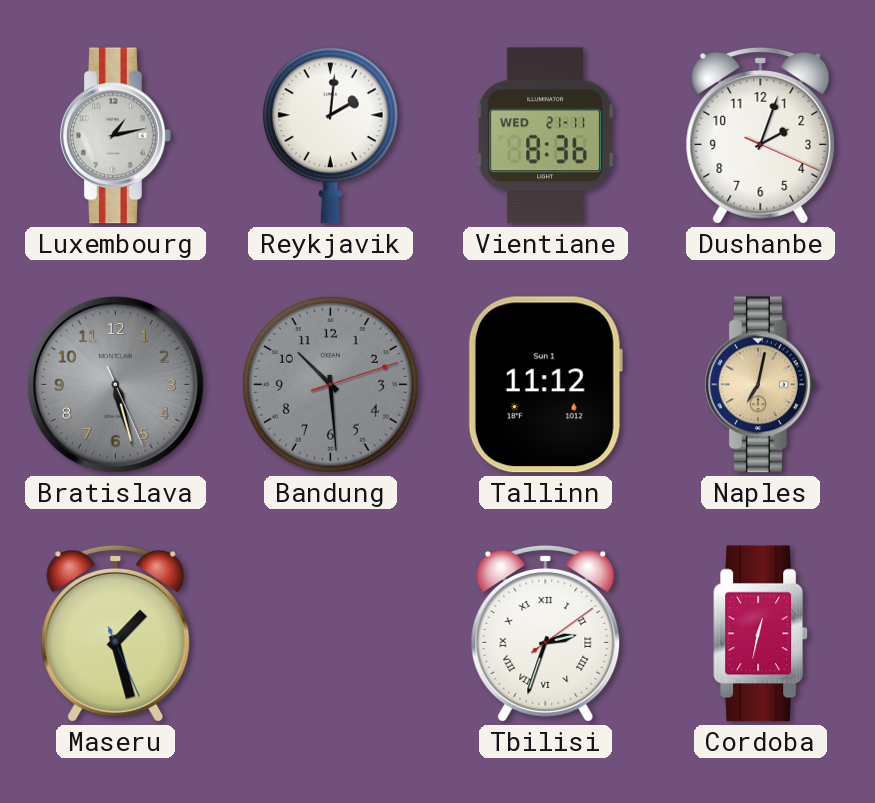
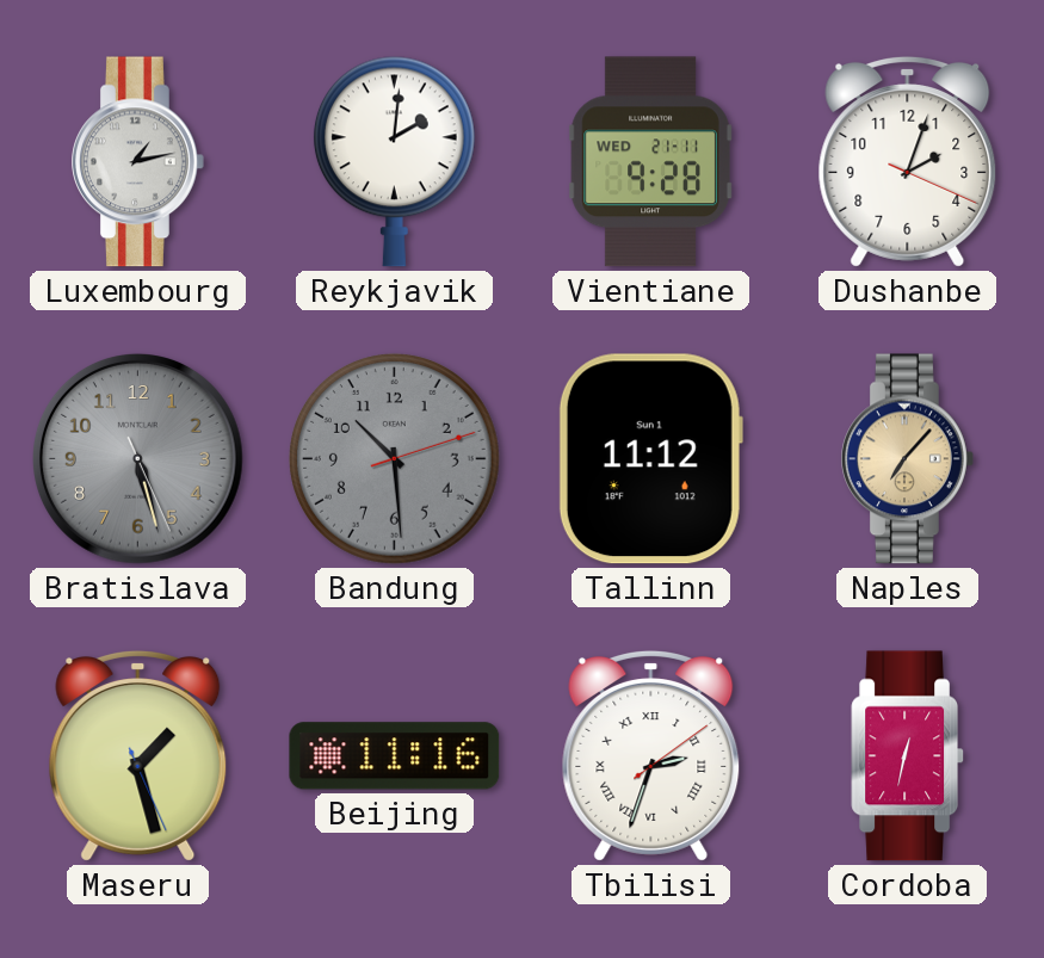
Vientiane: 8:36 -> 9:28
Naples: 7:02 -> 7:07
Beijing: none -> 11:16
